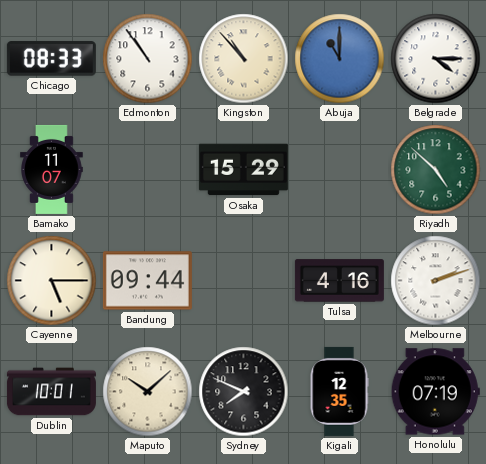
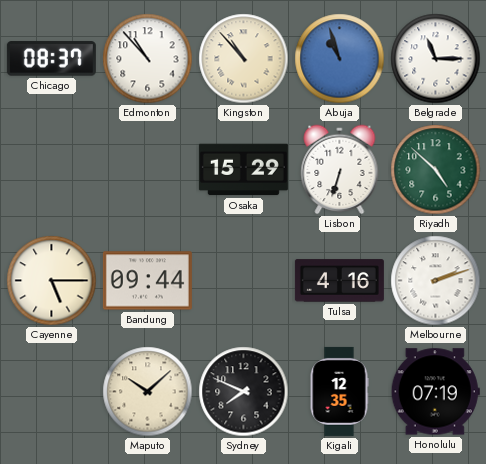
Chicago: 08:33 -> 08:37
Edmonton: 10:54 -> 10:53
Abuja: 11:00 -> 10:57
Belgrade: 4:15 -> 11:15
Bamako: 11:07 -> none
Lisbon: none -> 6:33
Dublin: 10:01 -> none
